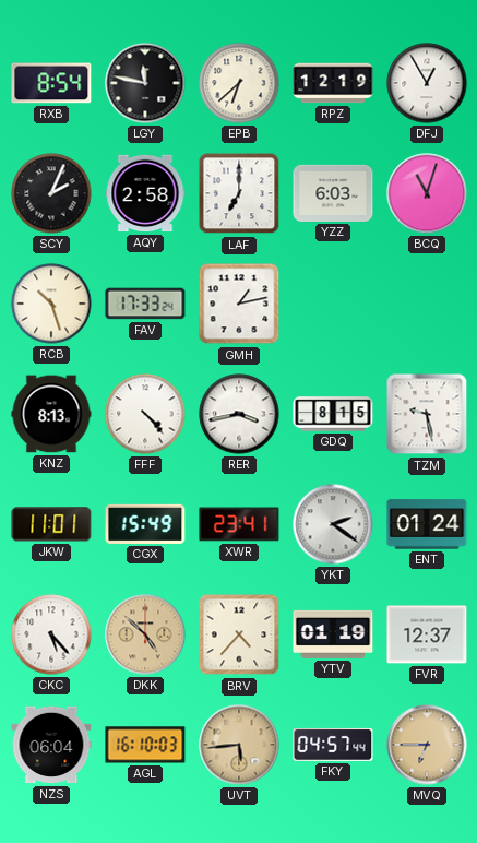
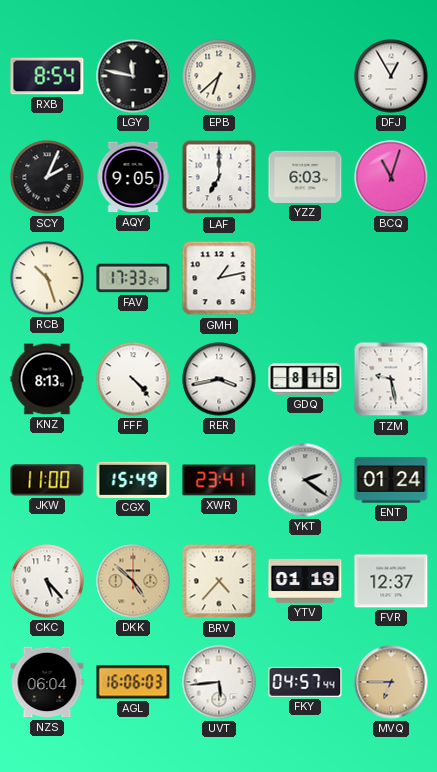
RPZ: 12:19 -> none
AQY: 2:58 -> 9:05
JKW: 11:01 -> 11:00
AGL: 16:10 -> 16:06
UVT dial: champagne -> white
